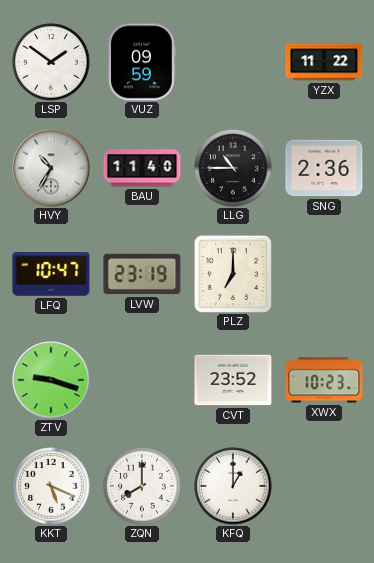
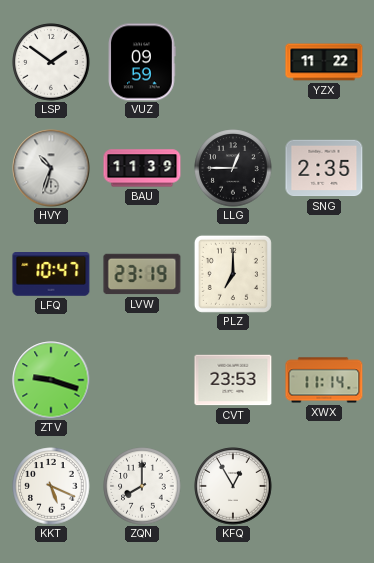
HVY: 10:35 -> 10:33
BAU: 11:40 -> 11:39
LLG: 10:45 -> 12:45
SNG: 2:36 -> 2:35
CVT: 23:52 -> 23:53
XWX: 10:23 -> 11:14
KFQ: 1:00 -> 12:55
